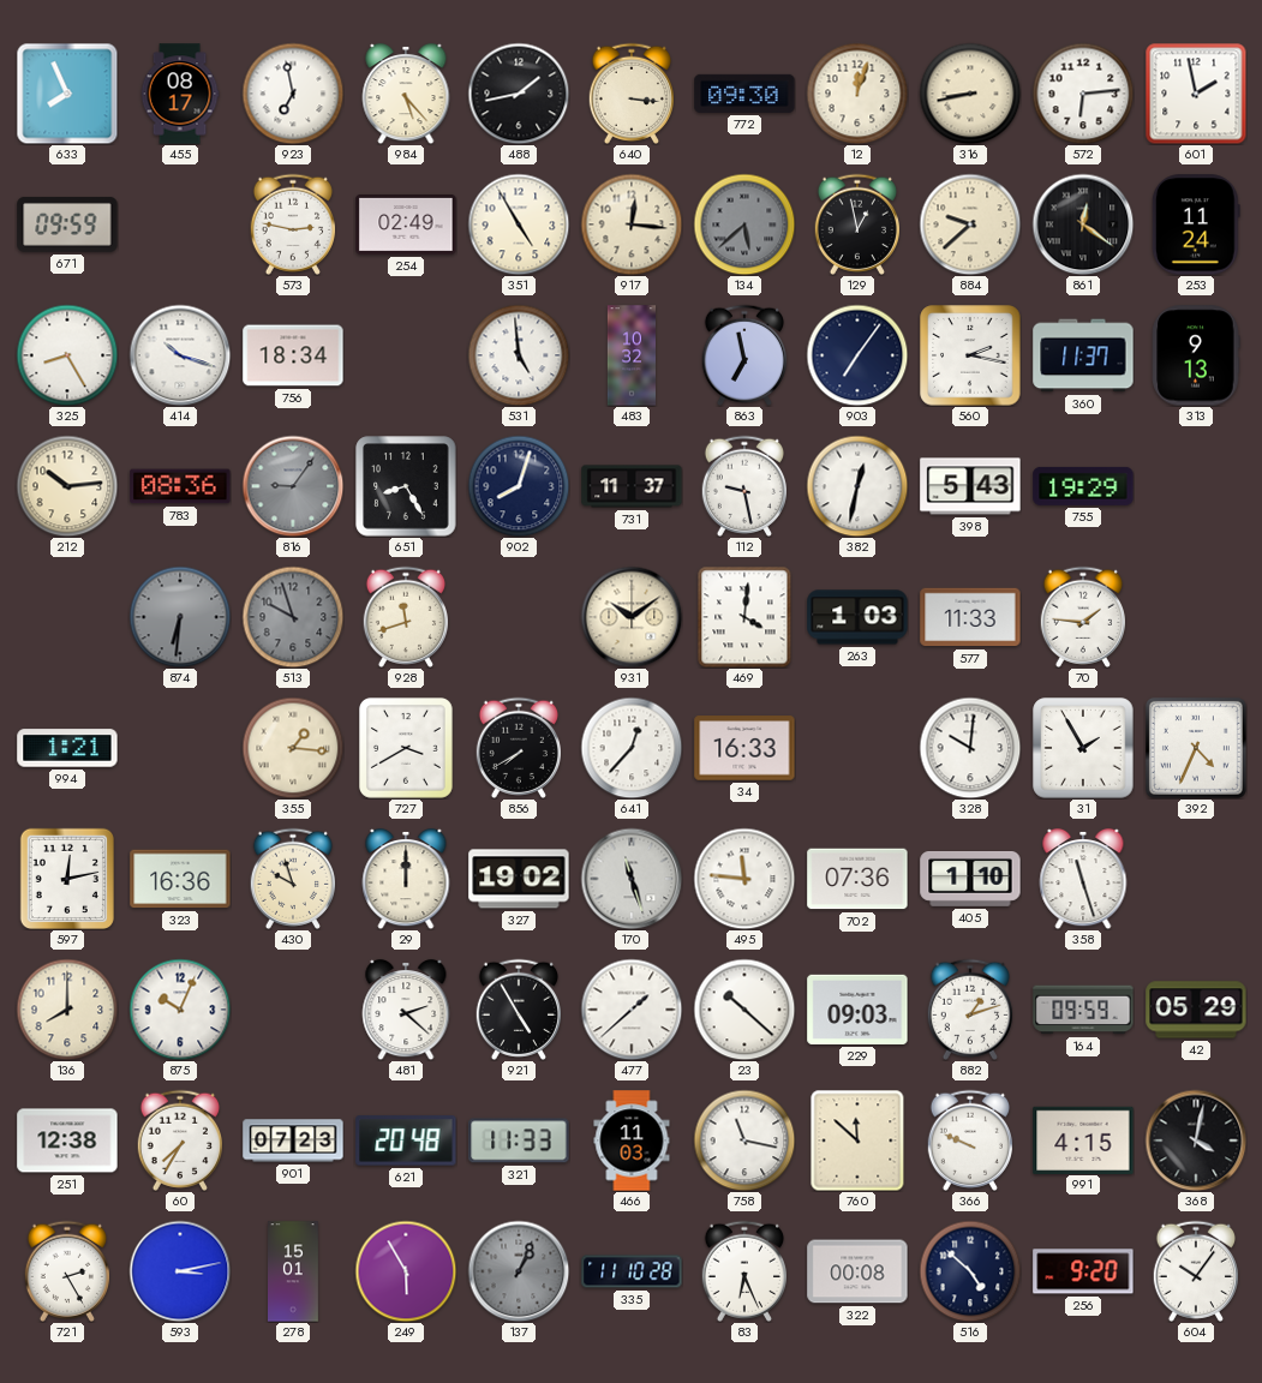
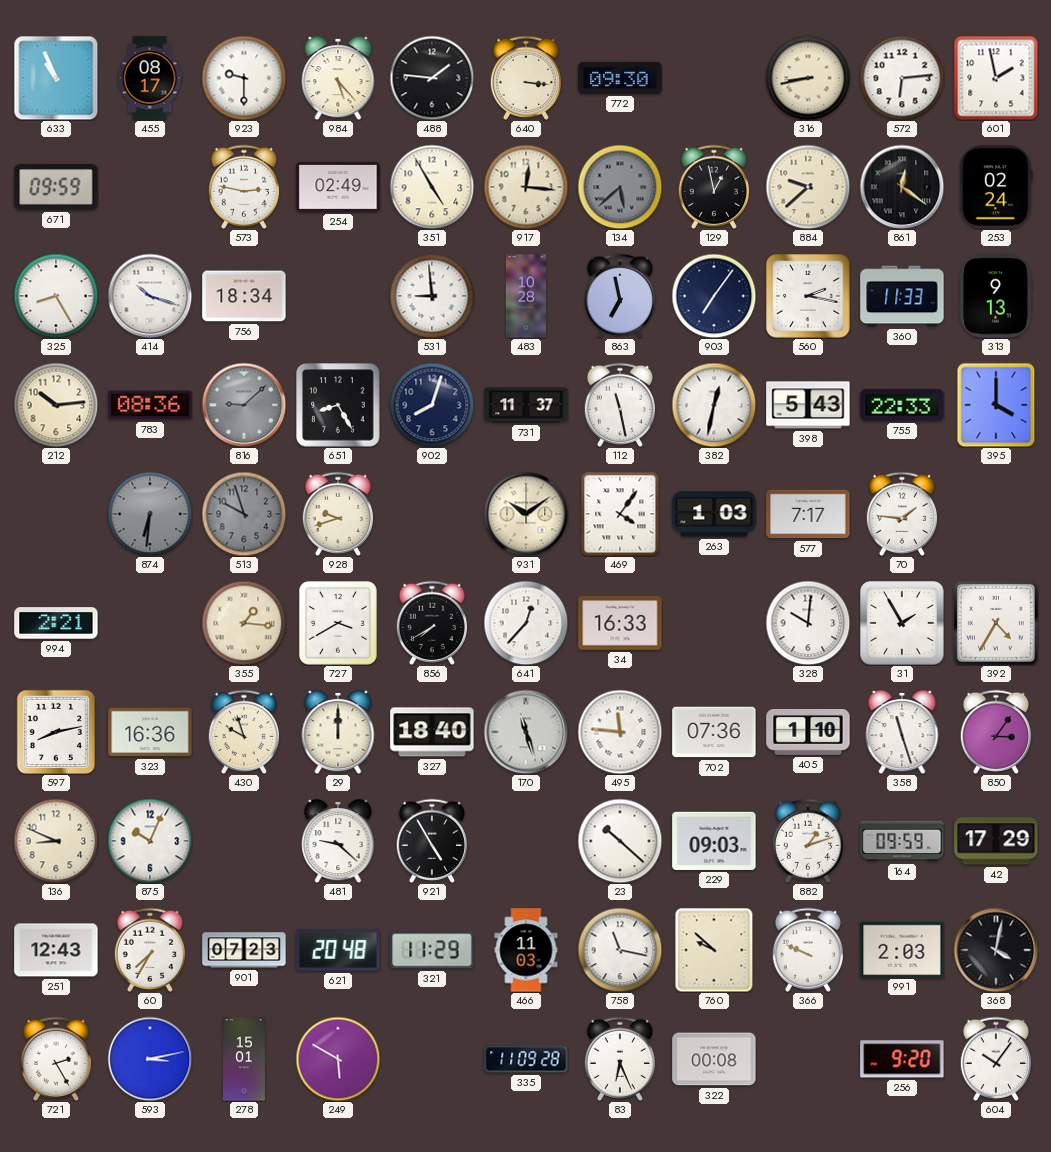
633: 7:56 -> 10:56
923: 6:58 -> 9:30
488: 1:43 -> 1:46
12: 12:03 -> none
253: 11:24 -> 02:24
531: 4:59 -> 8:59
483: 10:32 -> 10:28
360: 11:37 -> 11:33
816: 9:06 -> 9:08
112: 9:28 -> 11:28
755: 19:29 -> 22:33
395: none -> 4:00
928: 11:42 -> 9:42
469: 4:01 -> 4:06
577: 11:33 -> 7:17
994: 1:21 -> 2:21
392: 4:34 -> 4:35
597: 12:13 -> 8:13
327: 19:02 -> 18:40
850: none -> 3:06
136: 8:00 -> 8:49
481: 2:22 -> 9:22
477: 1:38 -> none
42: 05:29 -> 17:29
251: 12:38 -> 12:43
321: 11:33 -> 11:29
760: 11:52 -> 9:52
991: 4:15 -> 2:03
249: 5:55 -> 5:50
137: 1:04 -> none
335: 11:10 -> 11:09
516: 4:52 -> none
